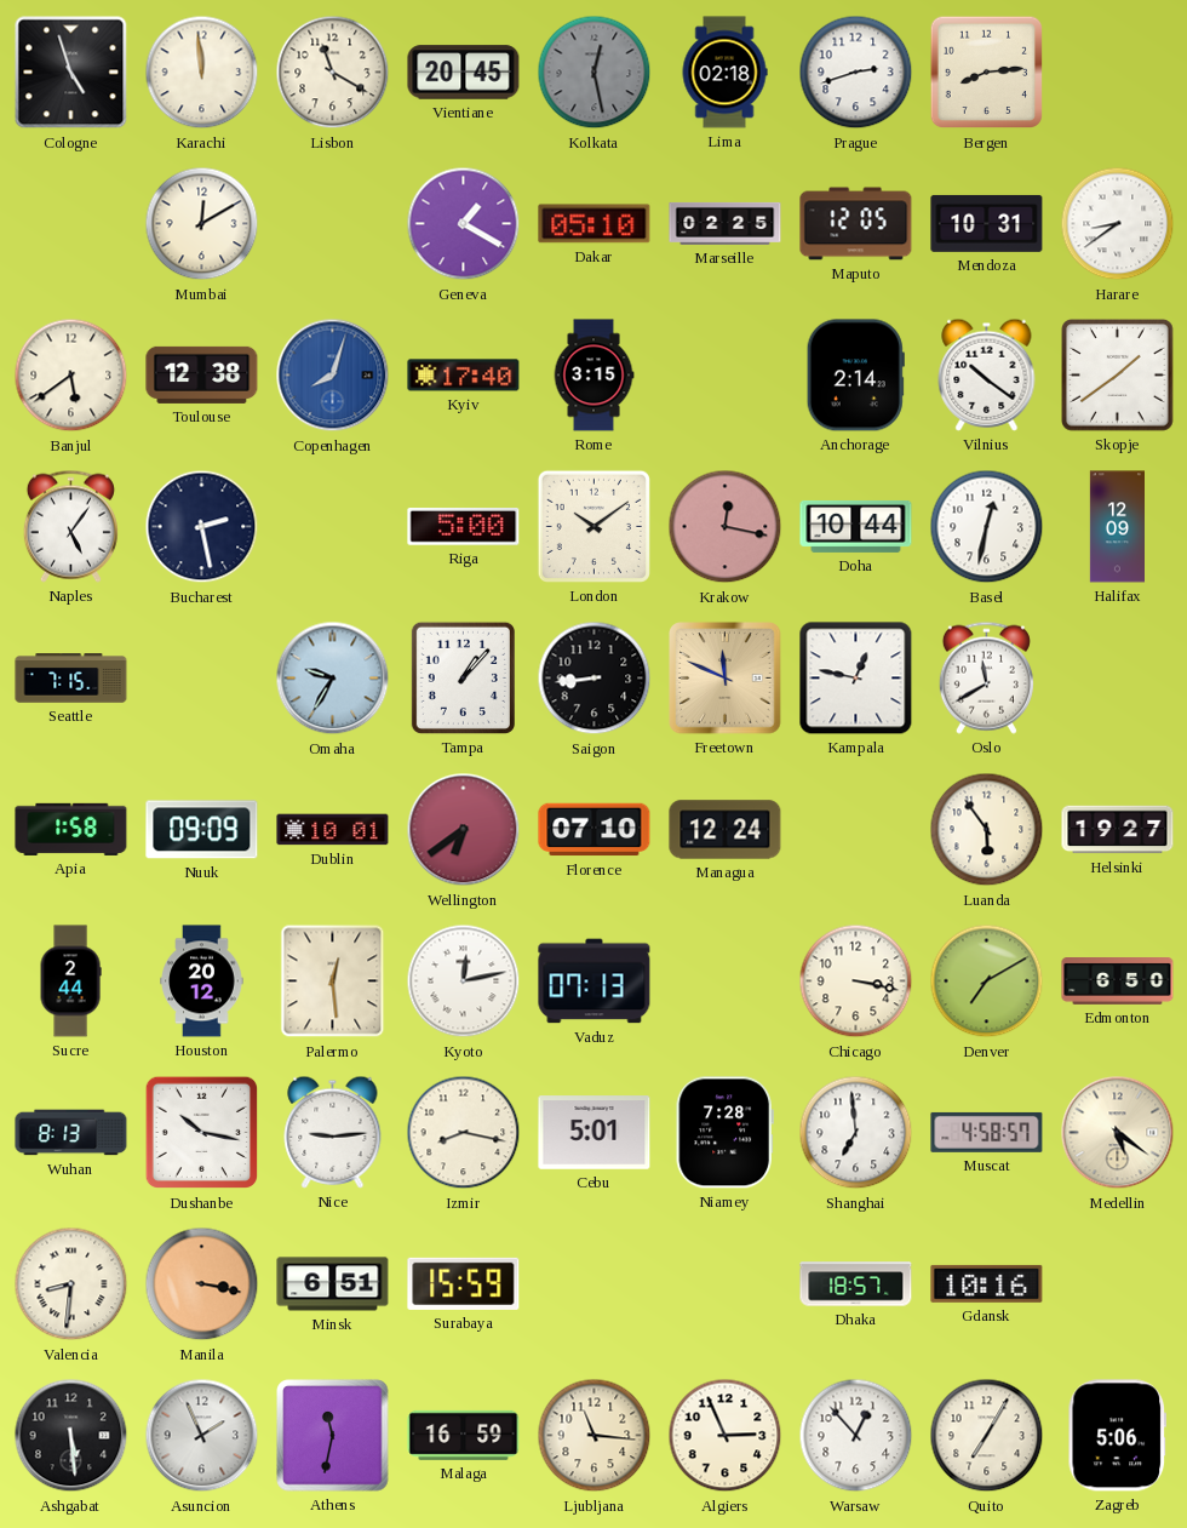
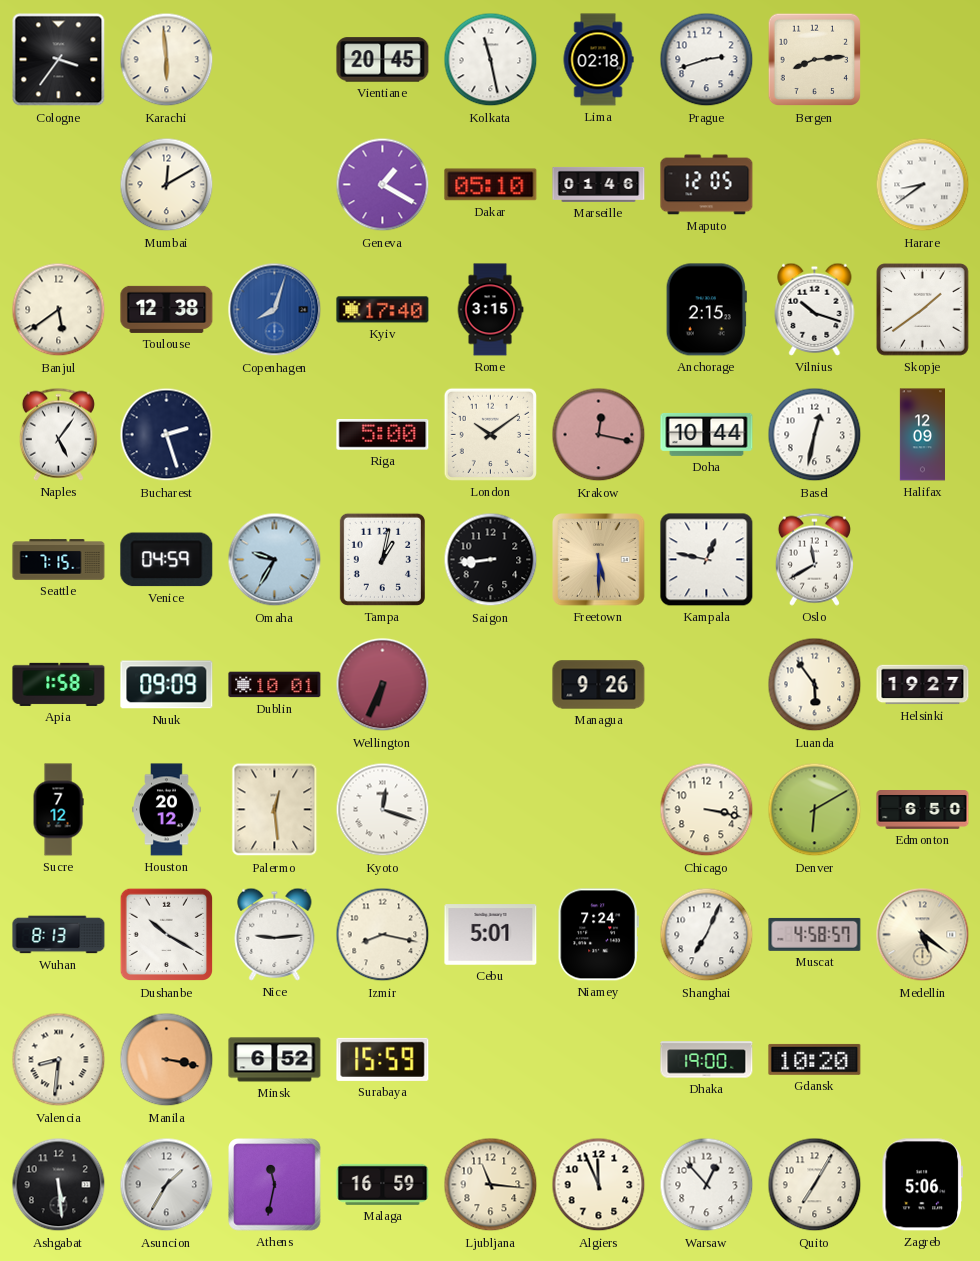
Cologne: 4:57 -> 3:36
Karachi: 11:59 -> 5:59
Lisbon: 11:20 -> none
Kolkata: 12:28 -> 11:28
Kolkata dial: grey -> white
Marseille: 02:25 -> 01:46
Mendoza: 10:31 -> none
Anchorage: 2:14 -> 2:15
Vilnius: 10:21 -> 10:18
Bucharest: 2:28 -> 2:27
Venice: none -> 04:59
Tampa: 1:07 -> 1:02
Freetown: 11:49 -> 5:30
Wellington: 6:39 -> 6:34
Florence: 07:10 -> none
Managua: 12:24 -> 9:26
Sucre: 2:44 -> 7:12
Kyoto: 12:13 -> 12:18
Vaduz: 07:13 -> none
Denver: 7:10 -> 6:10
Dushanbe: 10:17 -> 10:20
Niamey: 7:28 -> 7:24
Shanghai: 6:59 -> 7:04
Minsk: 6:51 -> 6:52
Dhaka: 18:57 -> 19:00
Gdansk: 10:16 -> 10:20
Asuncion: 1:56 -> 1:35
Algiers: 2:56 -> 11:56
